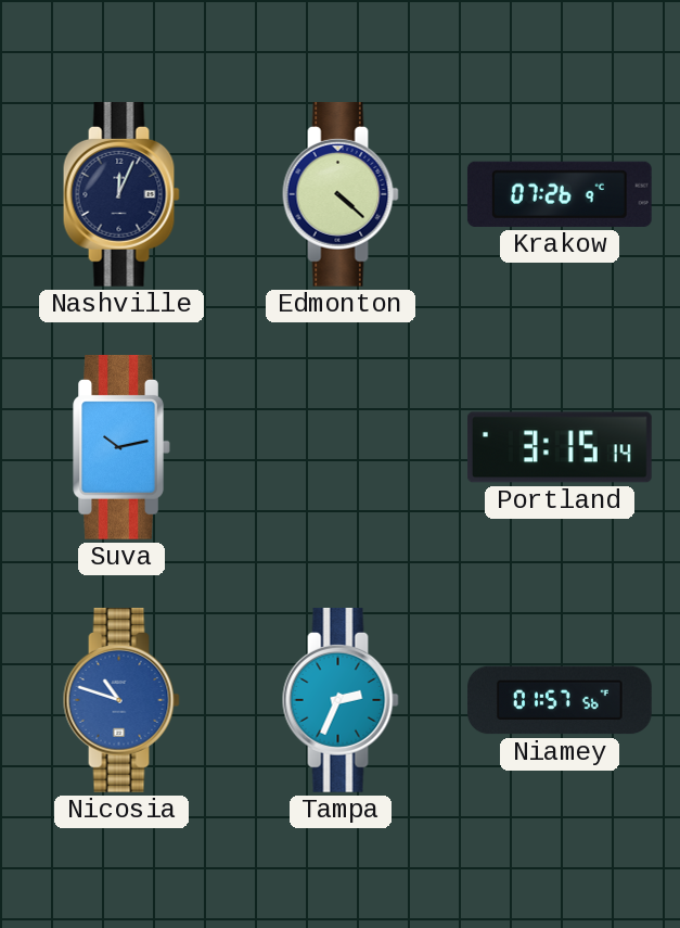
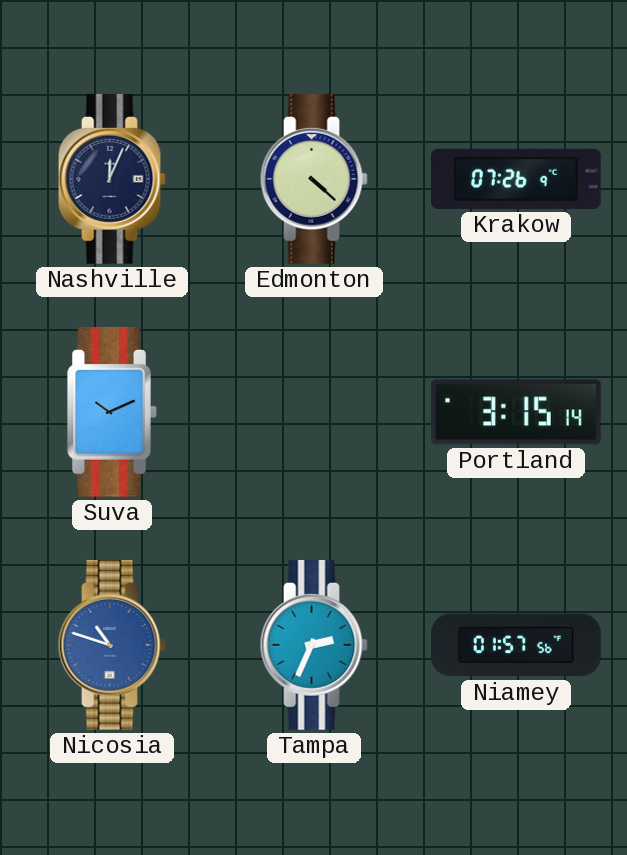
Suva: 10:13 -> 10:11
